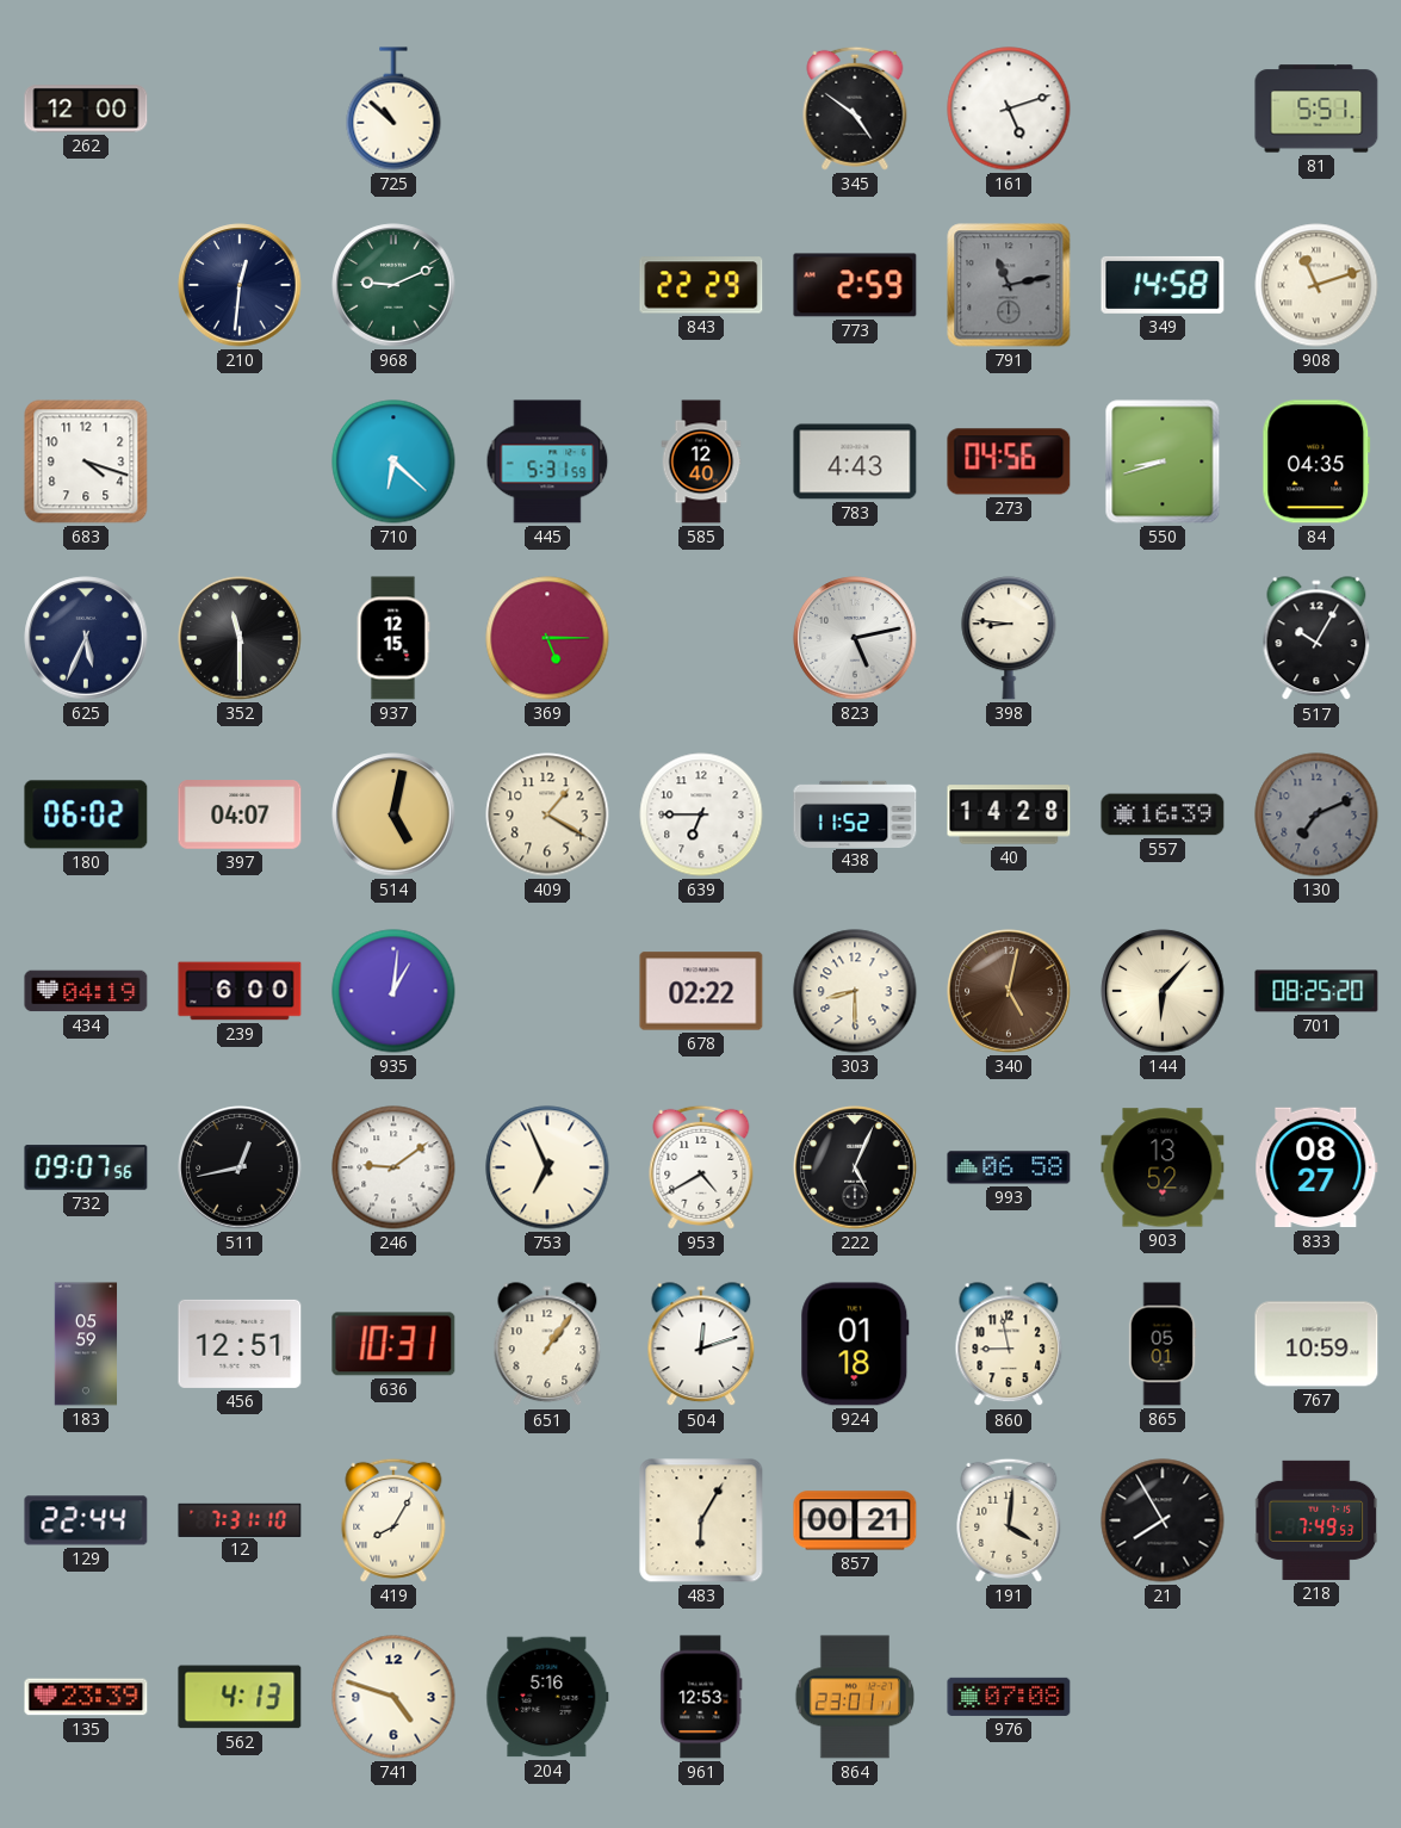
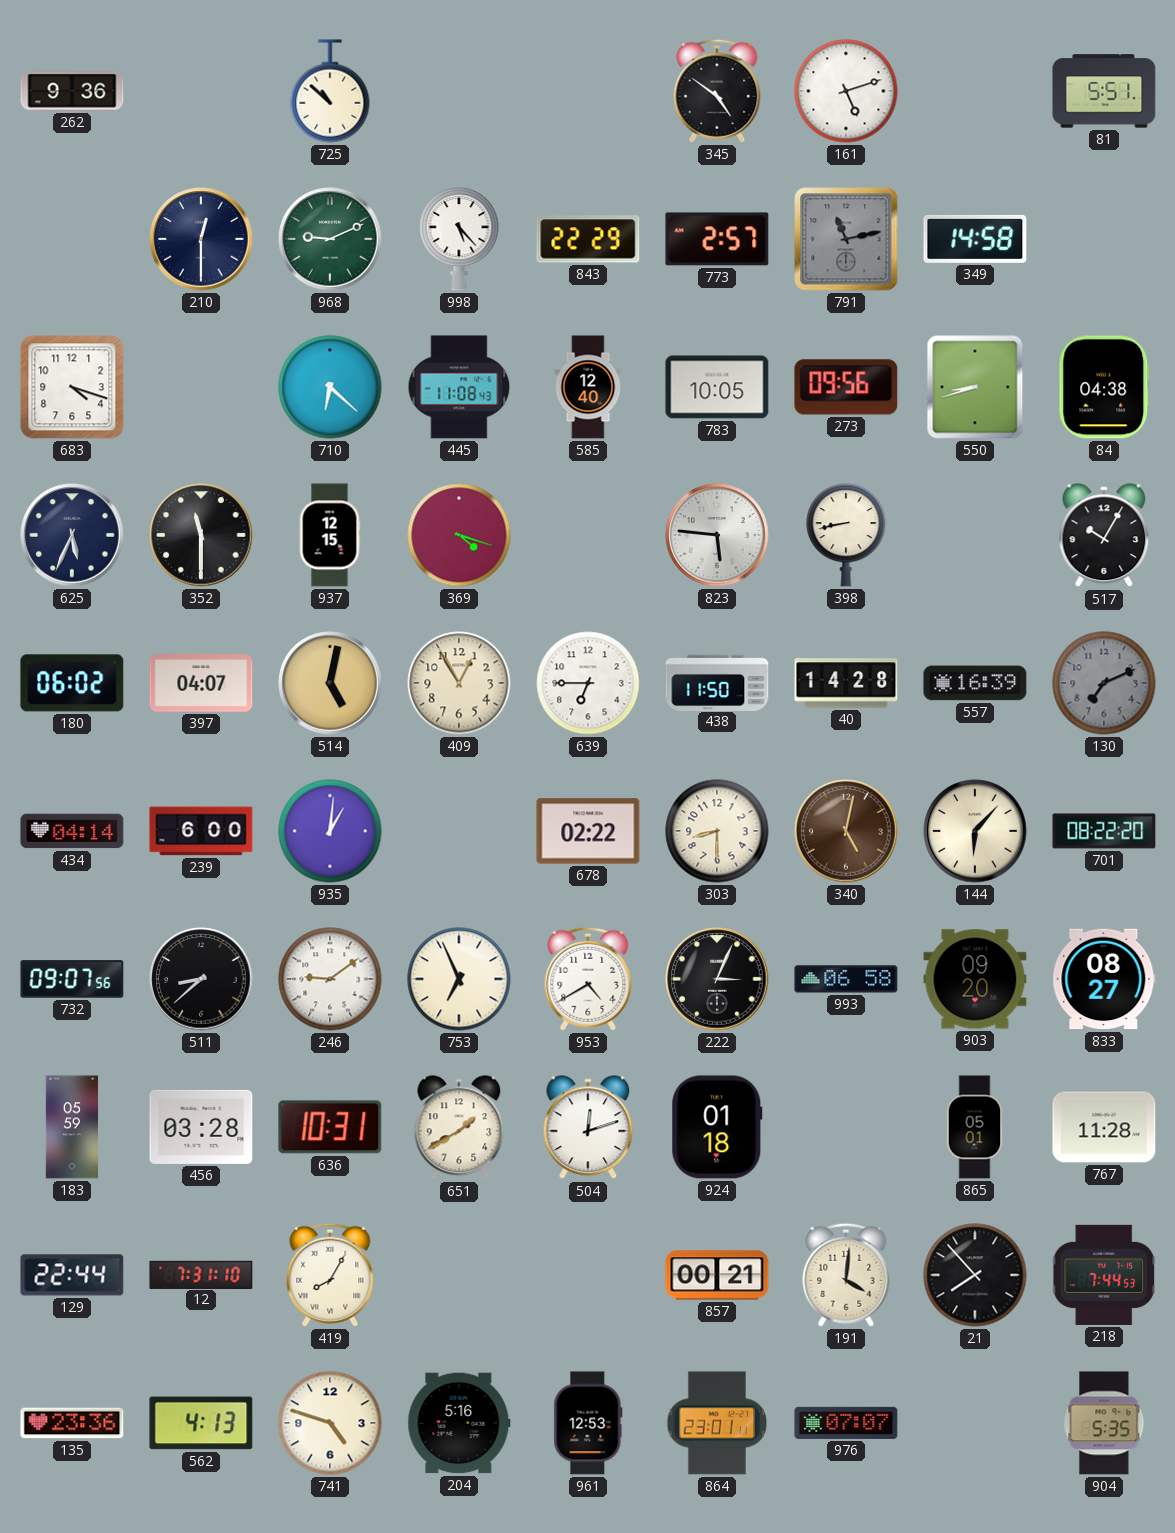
262: 12:00 -> 9:36
210: 12:31 -> 12:30
998: none -> 5:23
773: 2:59 -> 2:57
908: 11:12 -> none
445: 5:31 -> 11:08
783: 4:43 -> 10:05
273: 04:56 -> 09:56
84: 04:35 -> 04:38
369: 5:15 -> 4:18
823: 5:13 -> 5:46
398: 8:46 -> 8:43
409: 1:20 -> 12:55
438: 11:52 -> 11:50
434: 04:19 -> 04:14
701: 08:25 -> 08:22
511: 12:43 -> 8:38
222: 5:04 -> 3:04
903: 13:52 -> 09:20
456: 12:51 -> 03:28
651: 1:06 -> 1:40
860: 8:58 -> none
767: 10:59 -> 11:28
483: 6:05 -> none
21: 7:55 -> 7:53
218: 7:49 -> 7:44
135: 23:39 -> 23:36
976: 07:08 -> 07:07
904: none -> 5:35
